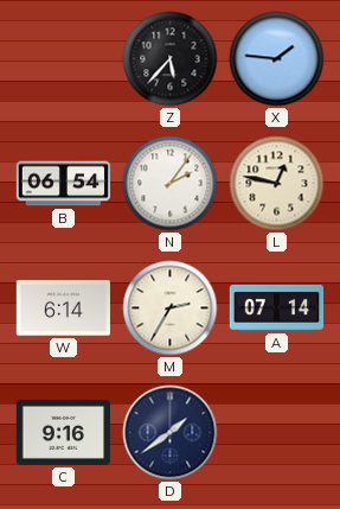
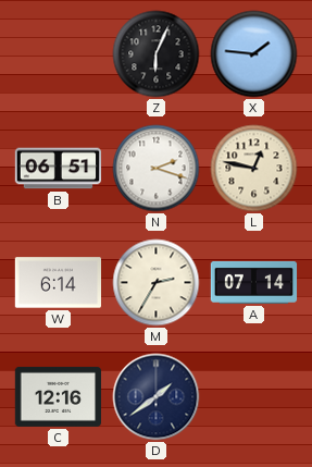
Z: 5:37 -> 6:04
B: 06:54 -> 06:51
N: 2:06 -> 2:18
C: 9:16 -> 12:16
